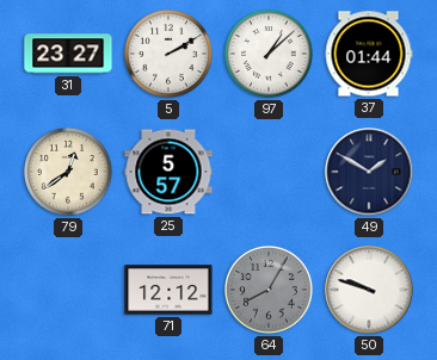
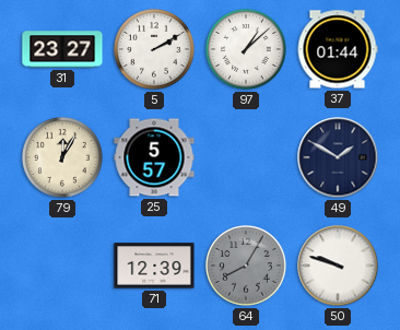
79: 12:39 -> 12:05
71: 12:12 -> 12:39
